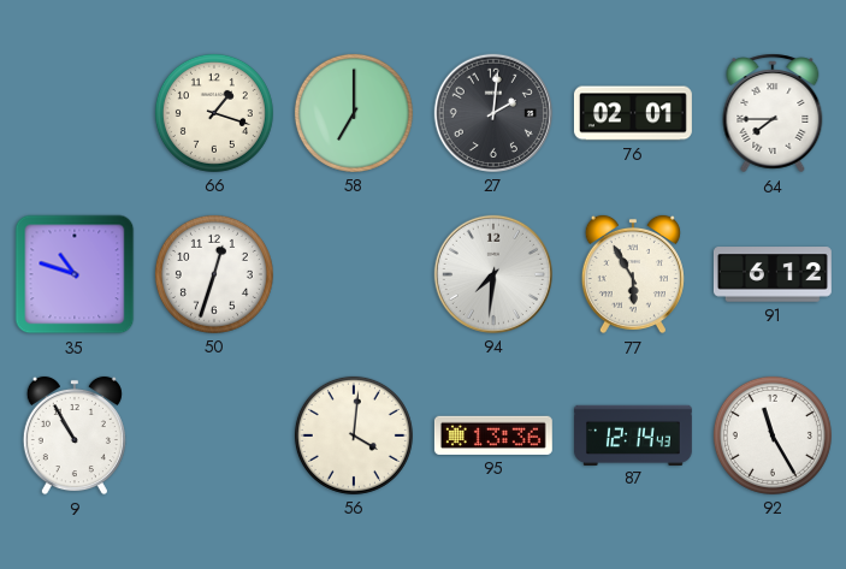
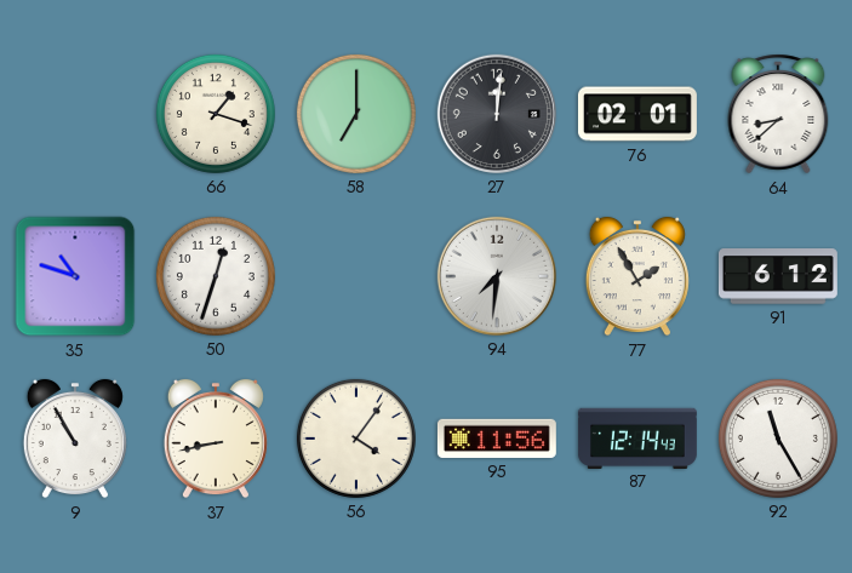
27: 2:01 -> 12:01
64: 7:45 -> 8:38
77: 5:55 -> 1:55
37: none -> 8:43
56: 4:01 -> 4:06
95: 13:36 -> 11:56
